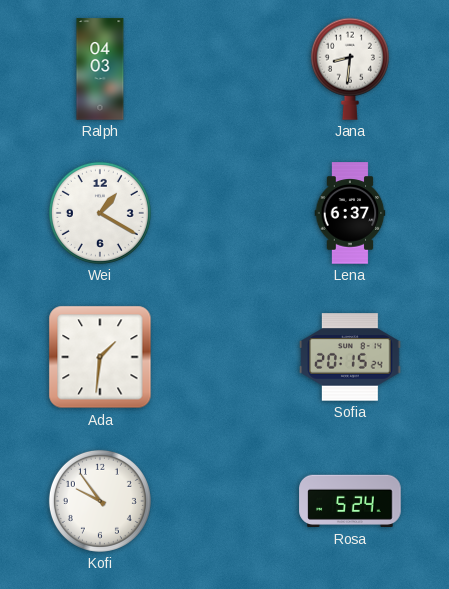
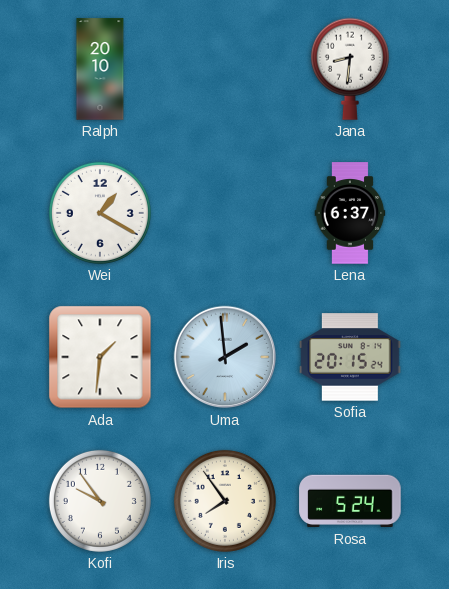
Ralph: 04:03 -> 20:10
Uma: none -> 1:59
Iris: none -> 7:54
